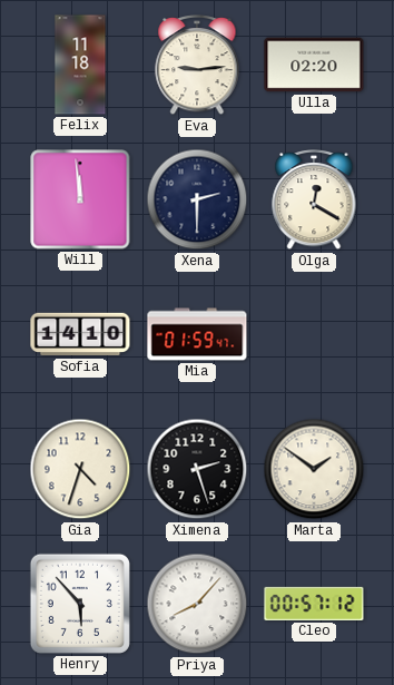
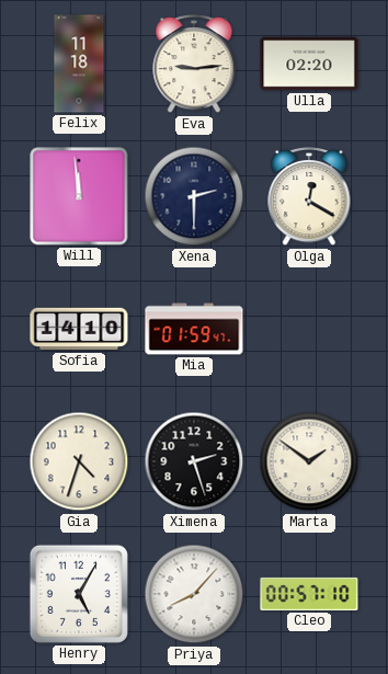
Henry: 5:53 -> 5:05
Cleo: 00:57:12 -> 00:57:10
